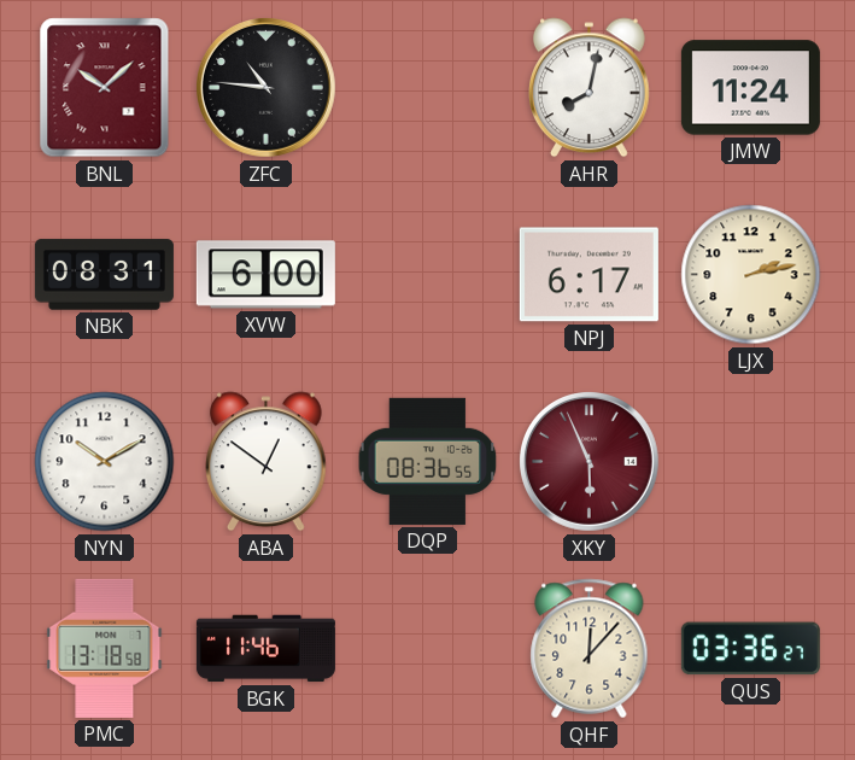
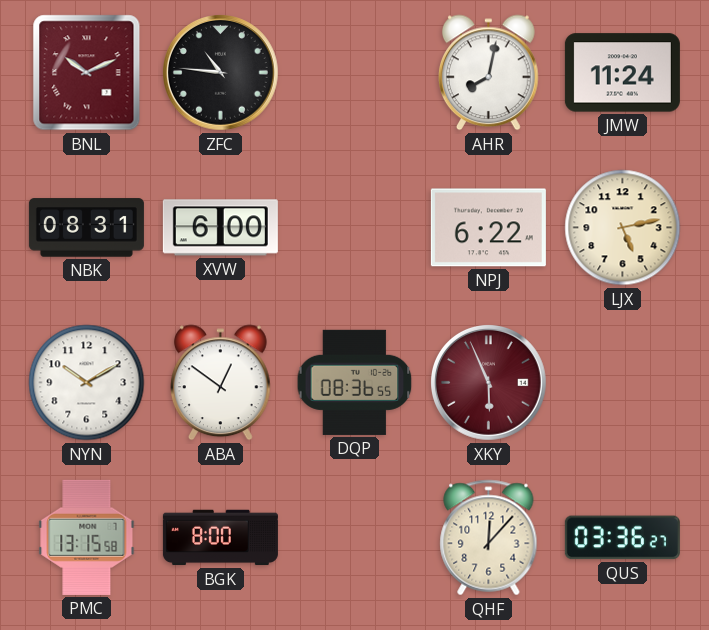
BNL: 10:08 -> 10:11
NPJ: 6:17 -> 6:22
LJX: 2:13 -> 5:13
PMC: 13:18 -> 13:15
BGK: 11:46 -> 8:00
